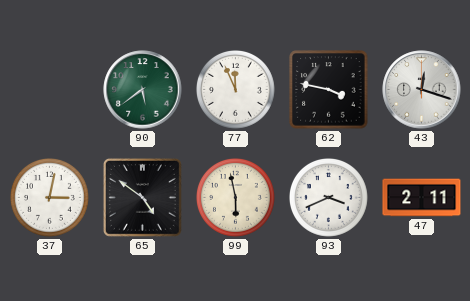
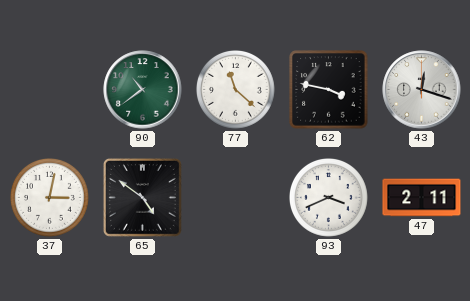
90: 5:39 -> 10:39
77: 11:56 -> 11:22
99: 5:58 -> none
